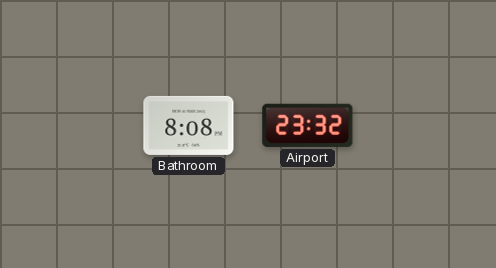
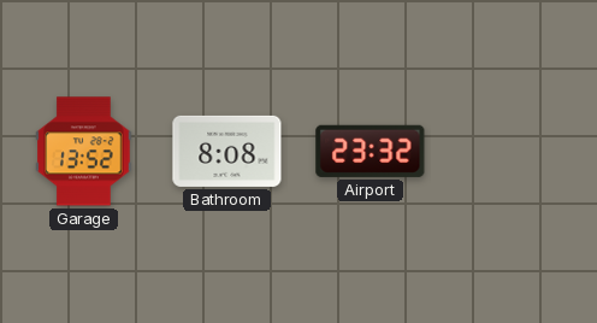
Garage: none -> 13:52
